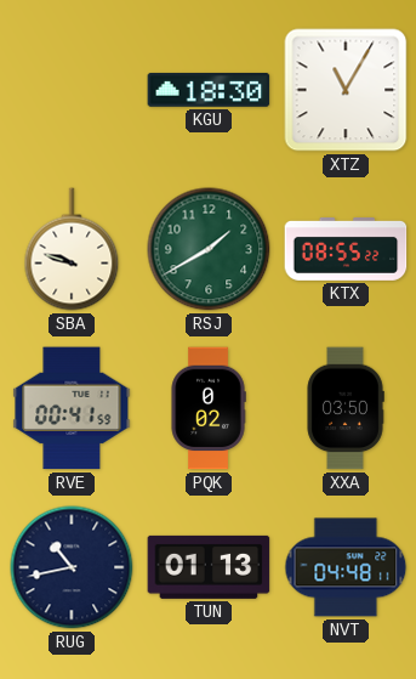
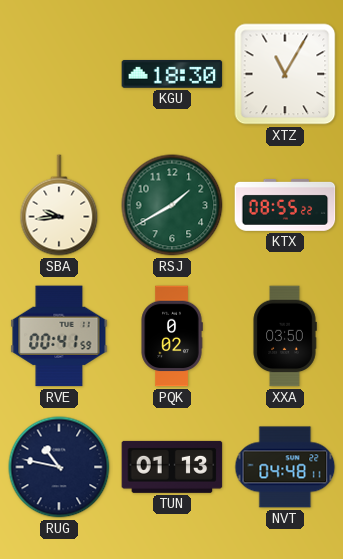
SBA: 9:48 -> 9:44
RUG: 10:43 -> 10:47
